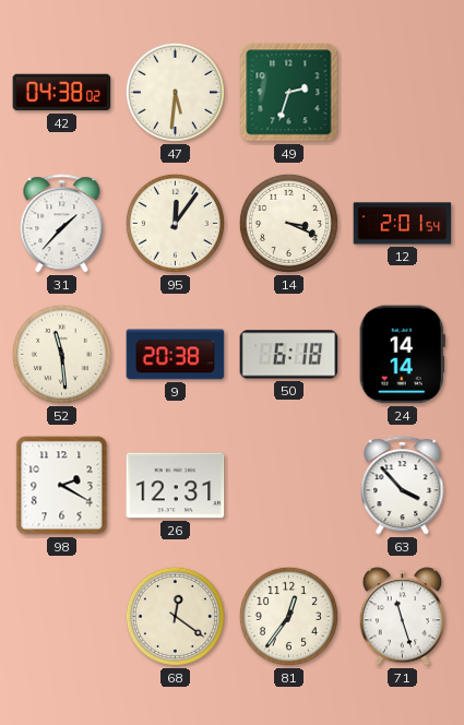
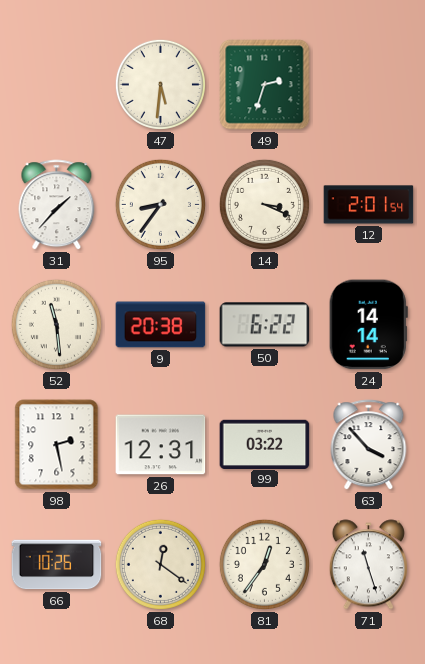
42: 04:38 -> none
95: 12:06 -> 8:36
50: 6:18 -> 6:22
98: 2:20 -> 2:28
99: none -> 03:22
66: none -> 10:26
